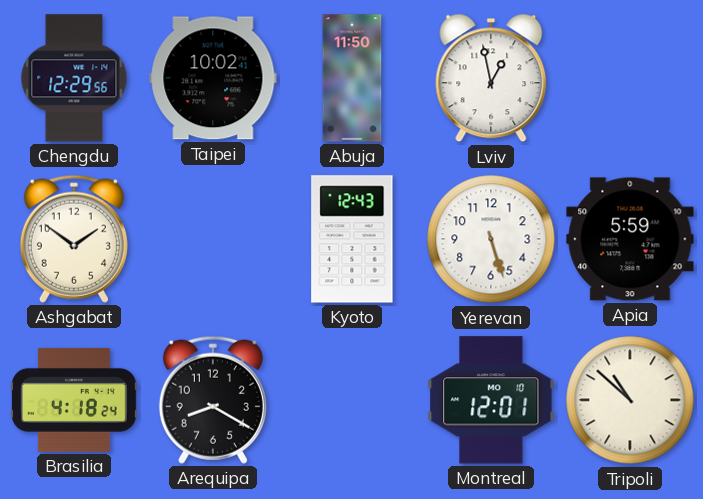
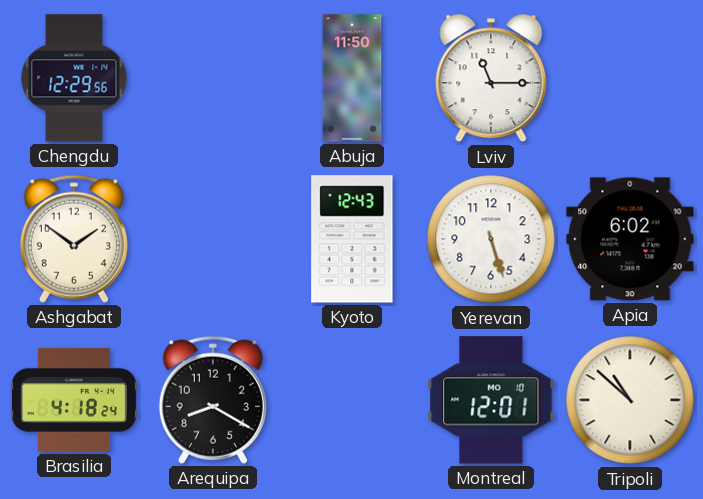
Taipei: 10:02 -> none
Lviv: 12:58 -> 11:15
Apia: 5:59 -> 6:02
